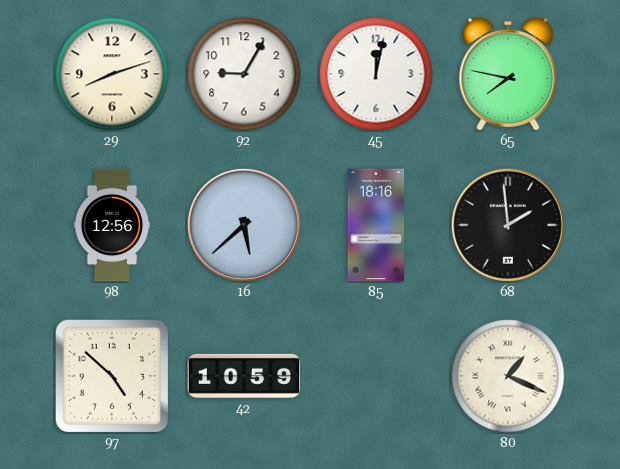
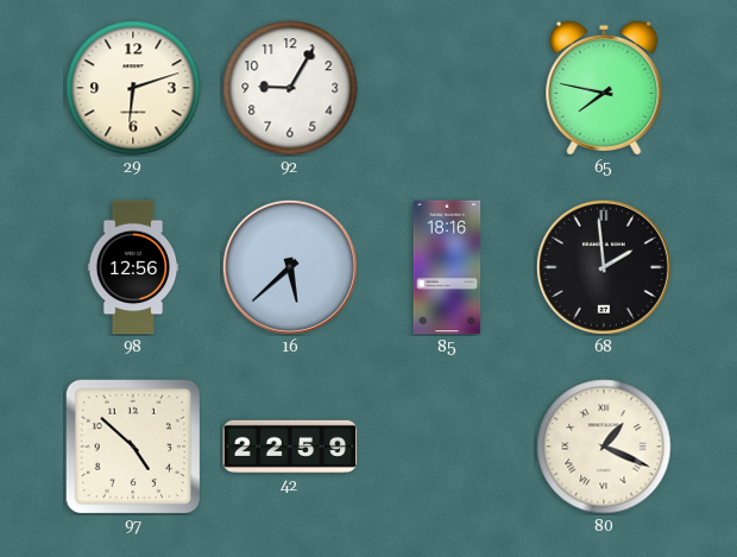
29: 8:12 -> 6:12
45: 12:02 -> none
42: 10:59 -> 22:59
